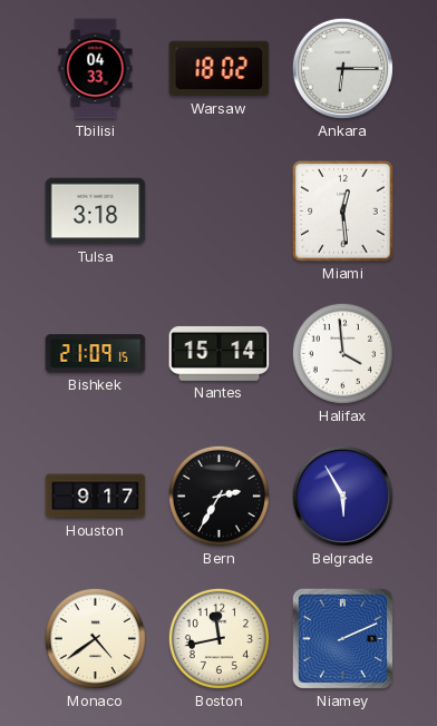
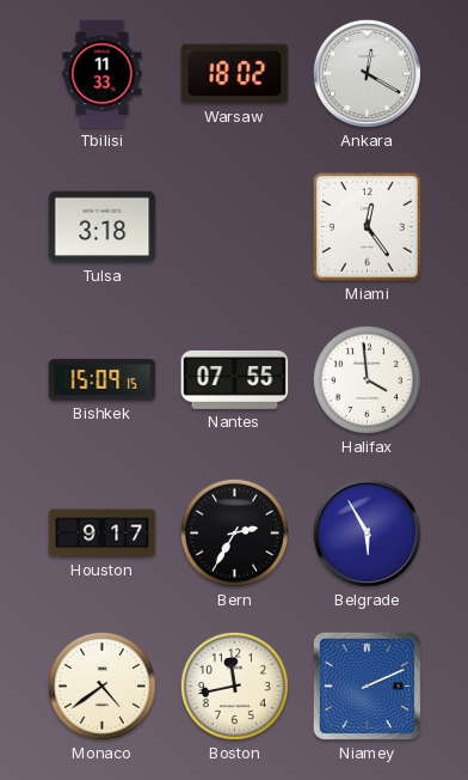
Tbilisi: 04:33 -> 11:33
Ankara: 6:15 -> 12:20
Miami: 12:29 -> 12:24
Bishkek: 21:09 -> 15:09
Nantes: 15:14 -> 07:55
